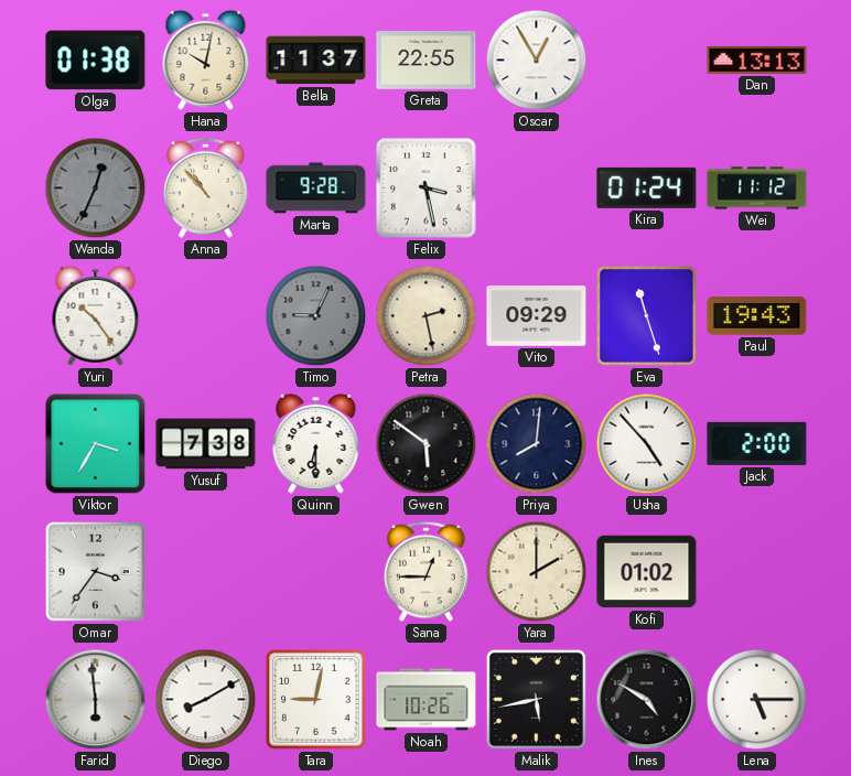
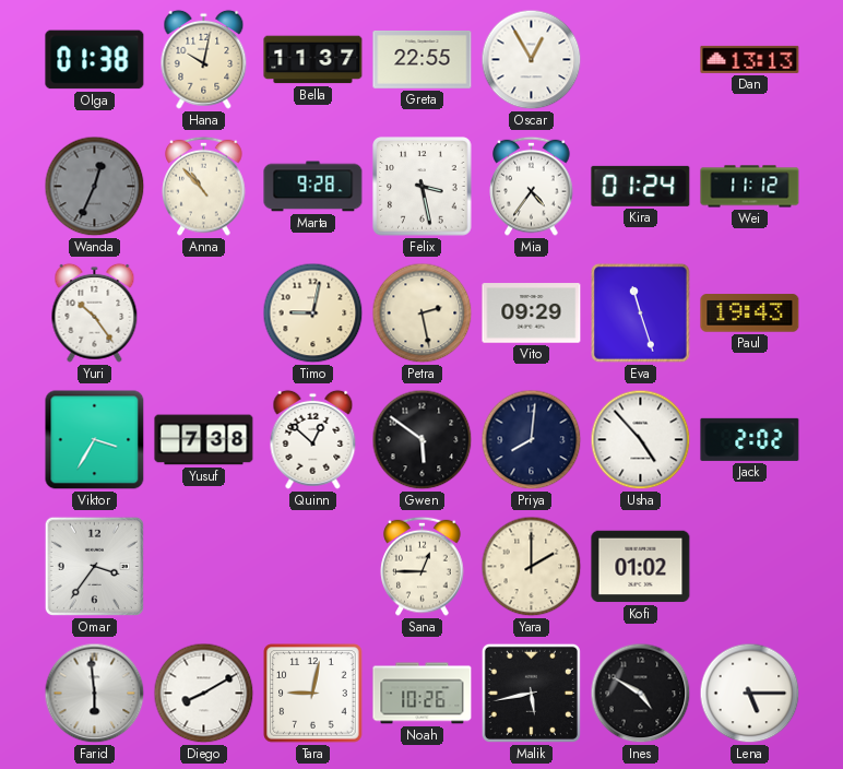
Mia: none -> 4:36
Timo: 9:04 -> 9:02
Timo dial: grey -> cream
Quinn: 6:30 -> 12:52
Jack: 2:00 -> 2:02
